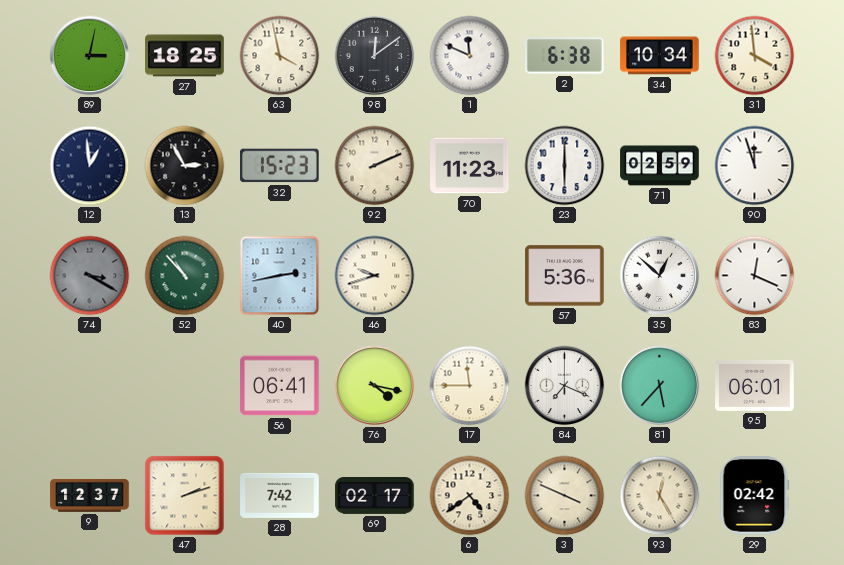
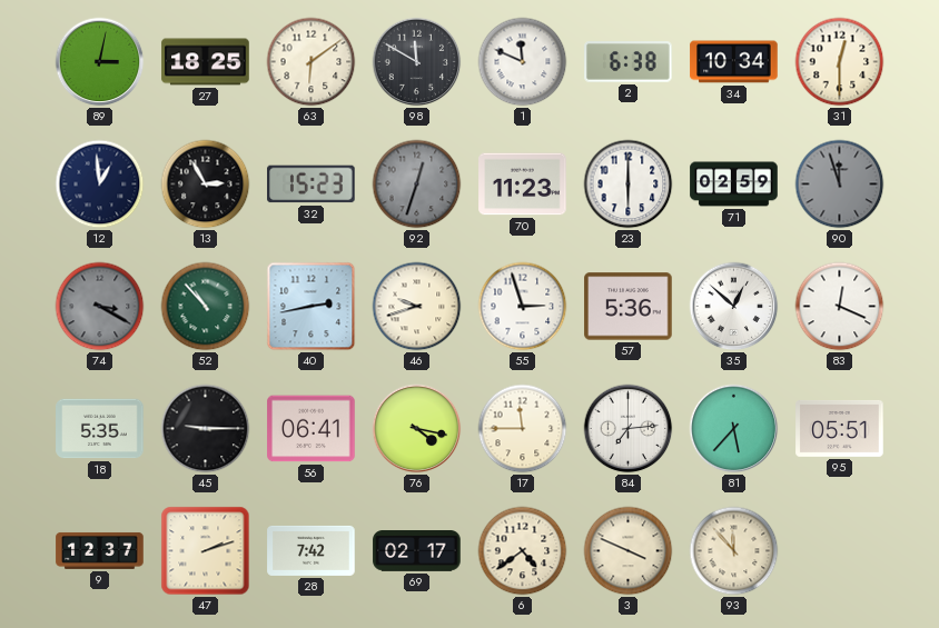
63: 3:58 -> 6:09
98: 12:09 -> 11:50
31: 3:59 -> 12:30
92: 2:11 -> 12:33
92 dial: cream -> grey
90 dial: white -> grey
55: none -> 2:57
18: none -> 5:35
45: none -> 9:15
84: 7:19 -> 7:14
95: 06:01 -> 05:51
93: 12:25 -> 11:53
29: 02:42 -> none
